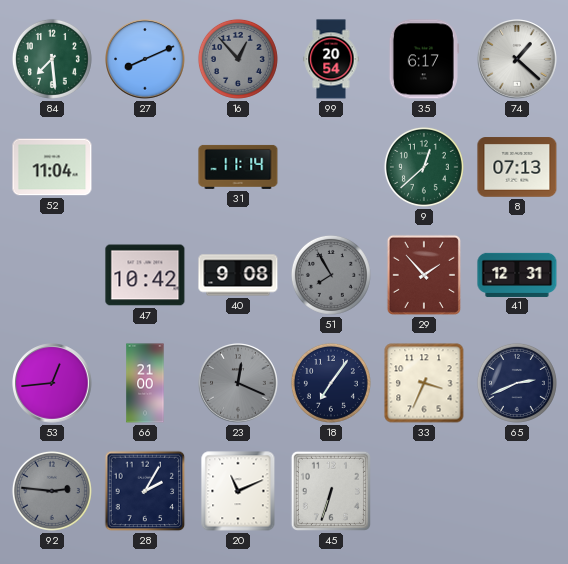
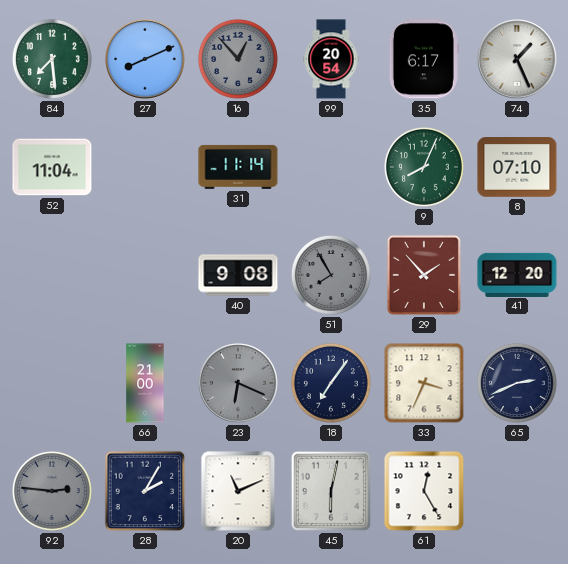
74: 1:22 -> 1:26
9: 12:38 -> 8:04
8: 07:13 -> 07:10
47: 10:42 -> none
41: 12:31 -> 12:20
53: 12:44 -> none
23: 12:19 -> 6:19
45: 6:33 -> 6:02
61: none -> 12:25
